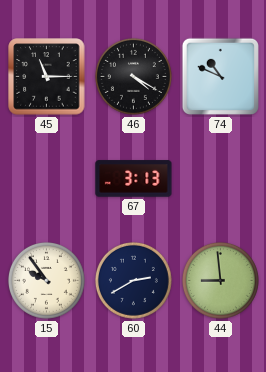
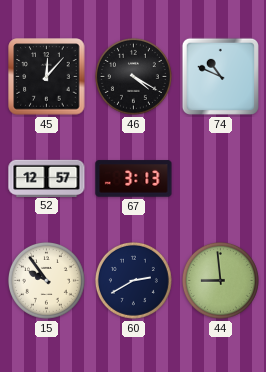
45: 11:15 -> 12:07
52: none -> 12:57
